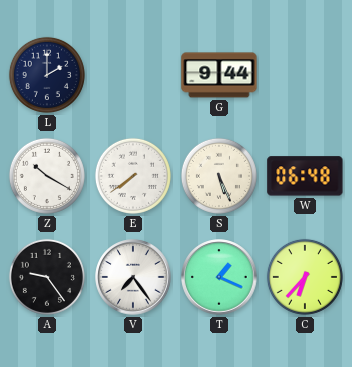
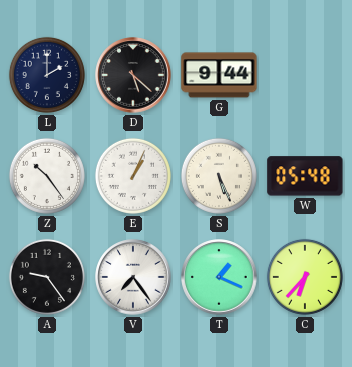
D: none -> 5:22
Z: 10:20 -> 10:24
E: 7:39 -> 1:04
W: 06:48 -> 05:48
